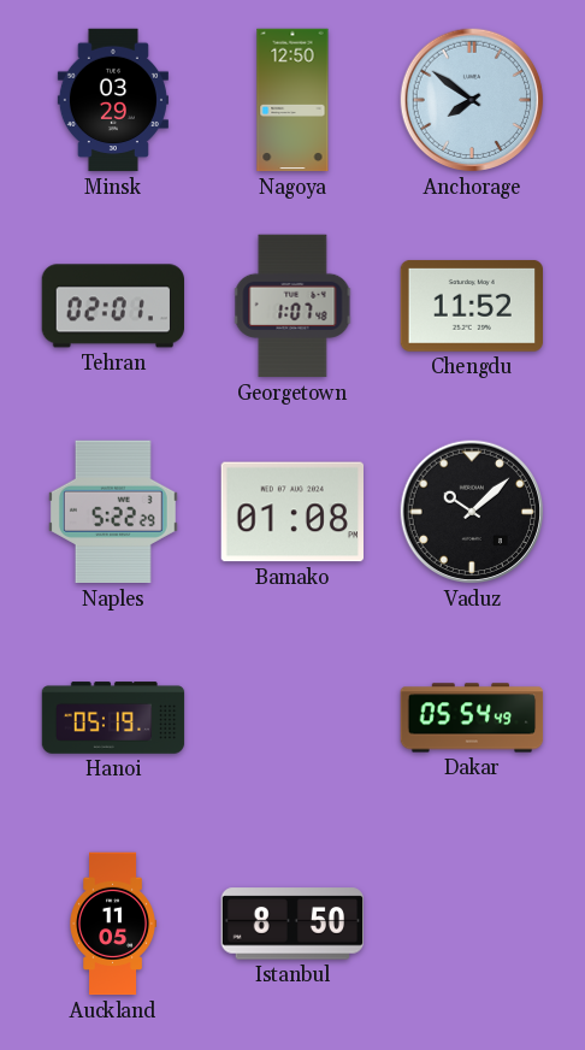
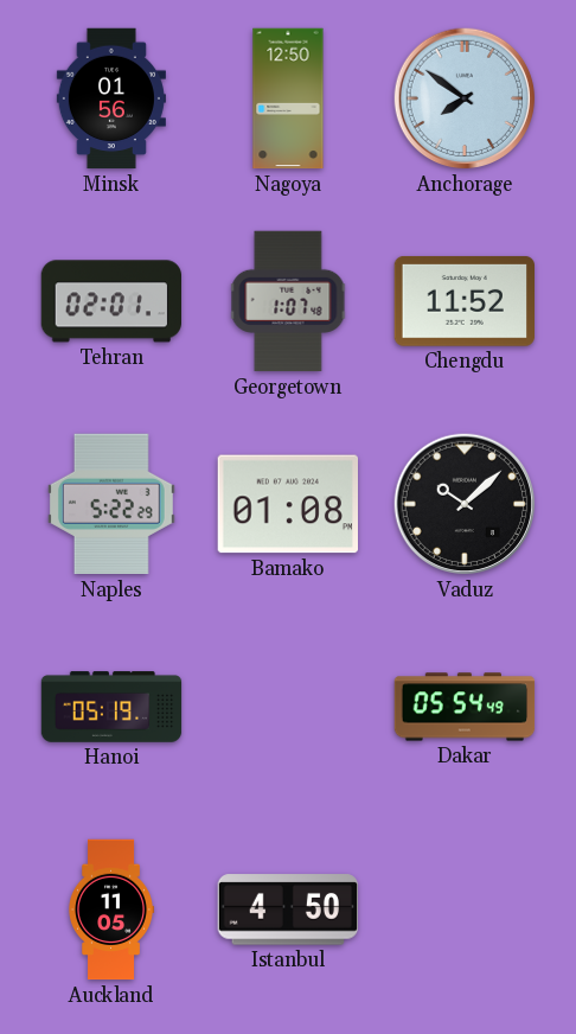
Minsk: 03:29 -> 01:56
Istanbul: 8:50 -> 4:50
